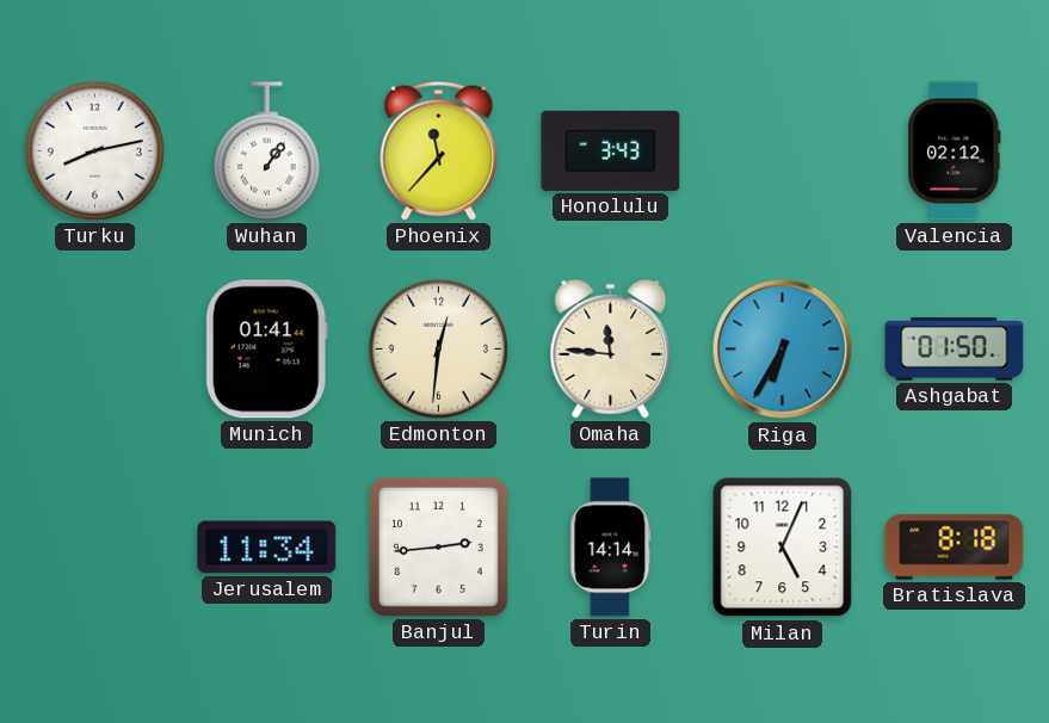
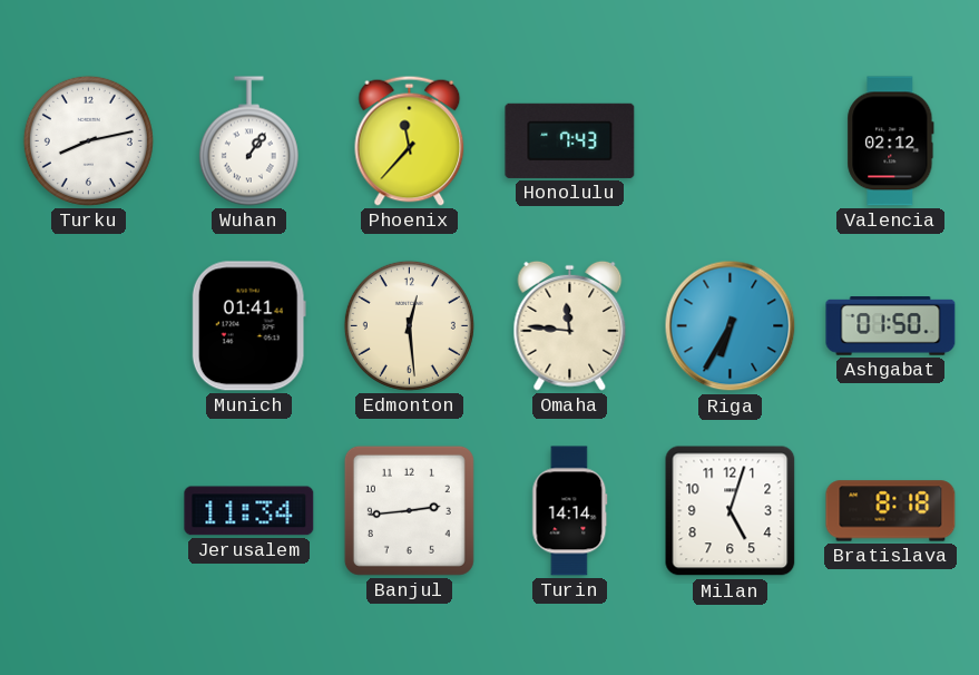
Honolulu: 3:43 -> 7:43
Edmonton: 12:31 -> 12:29
Milan: 5:04 -> 5:03
